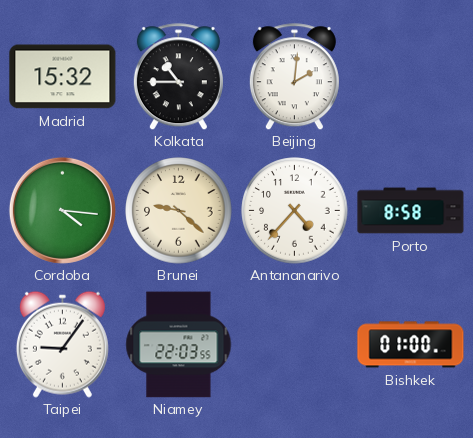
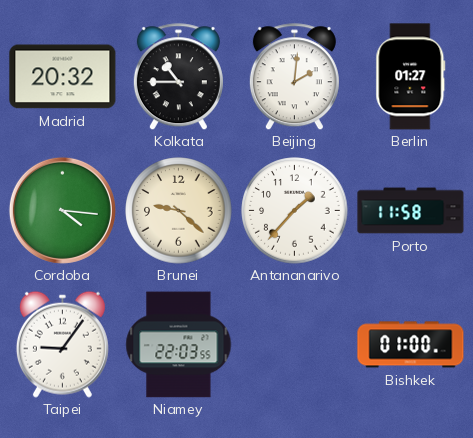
Madrid: 15:32 -> 20:32
Berlin: none -> 01:27
Antananarivo: 4:37 -> 1:37
Porto: 8:58 -> 11:58
